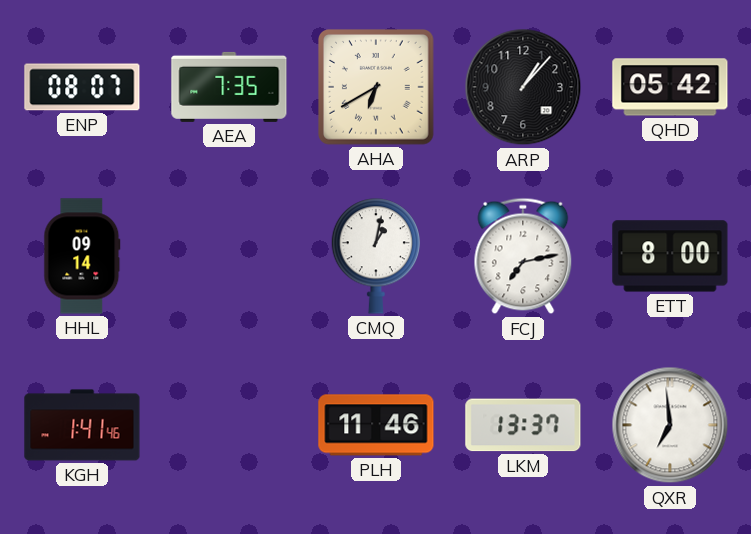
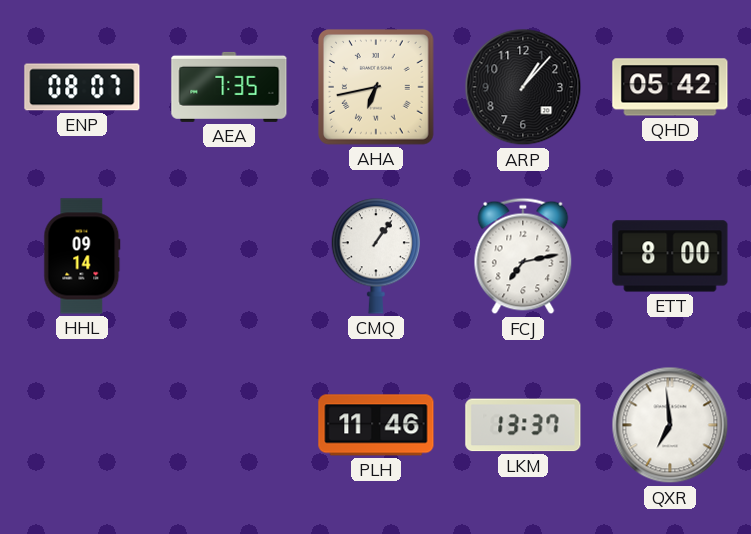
AHA: 6:40 -> 6:43
CMQ: 1:02 -> 1:06
KGH: 1:41 -> none
